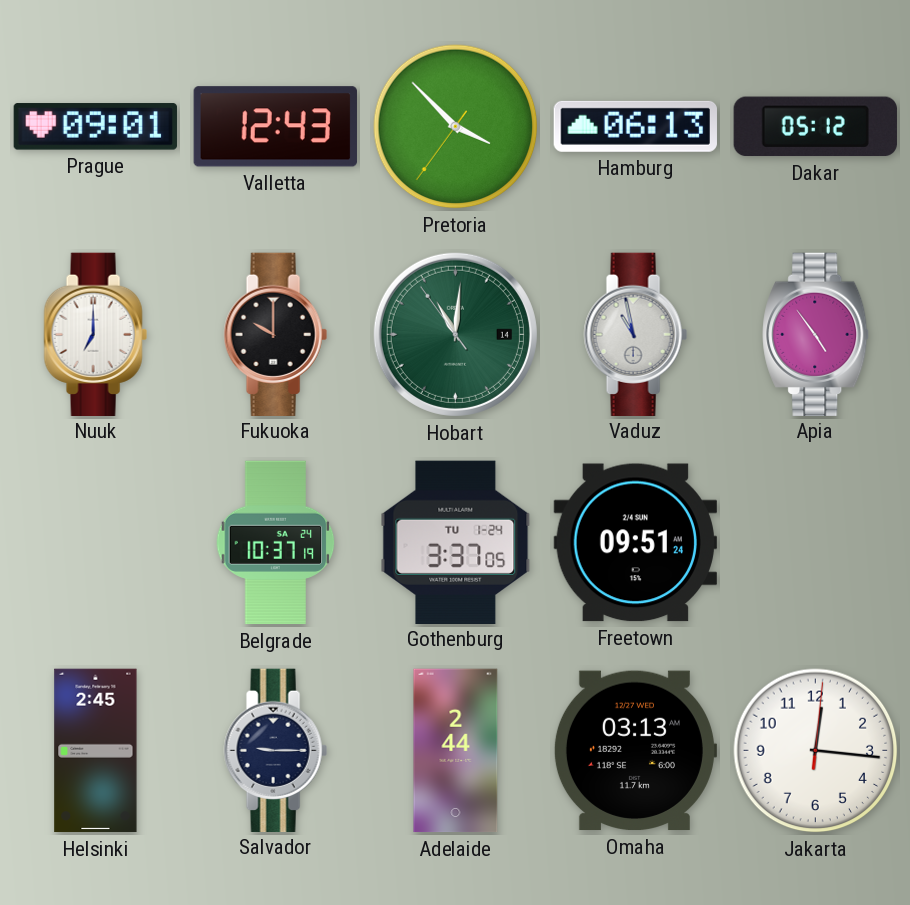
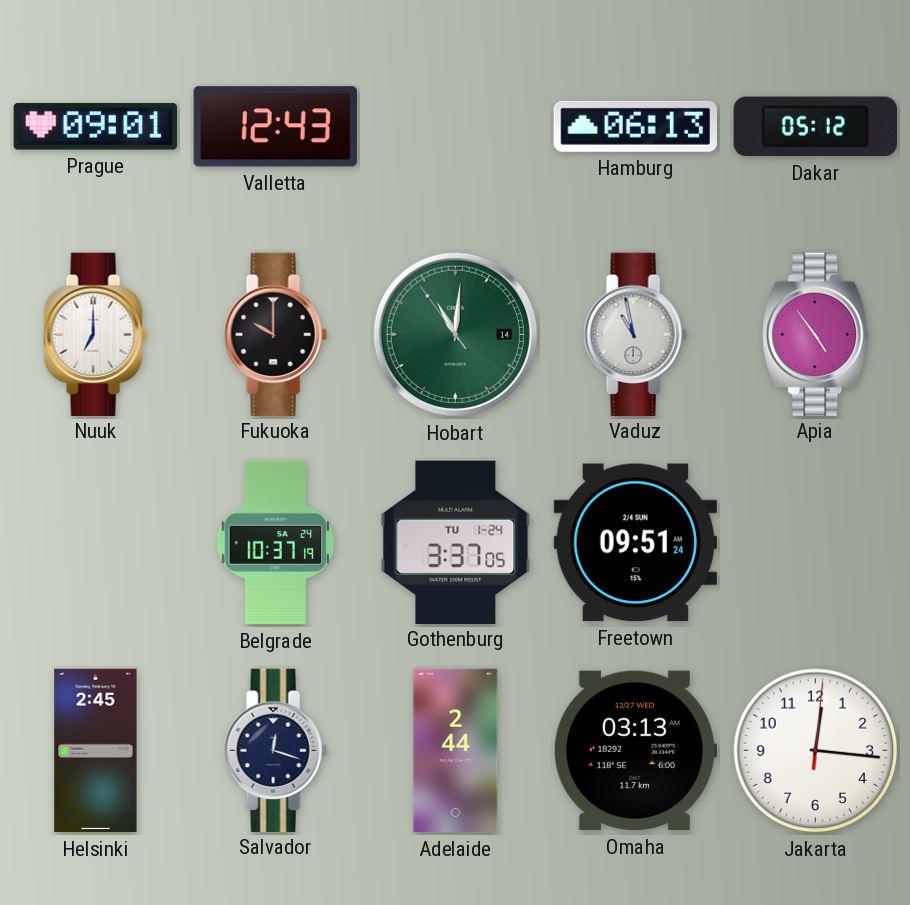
Pretoria: 3:52 -> none
Salvador: 9:15 -> 12:18
